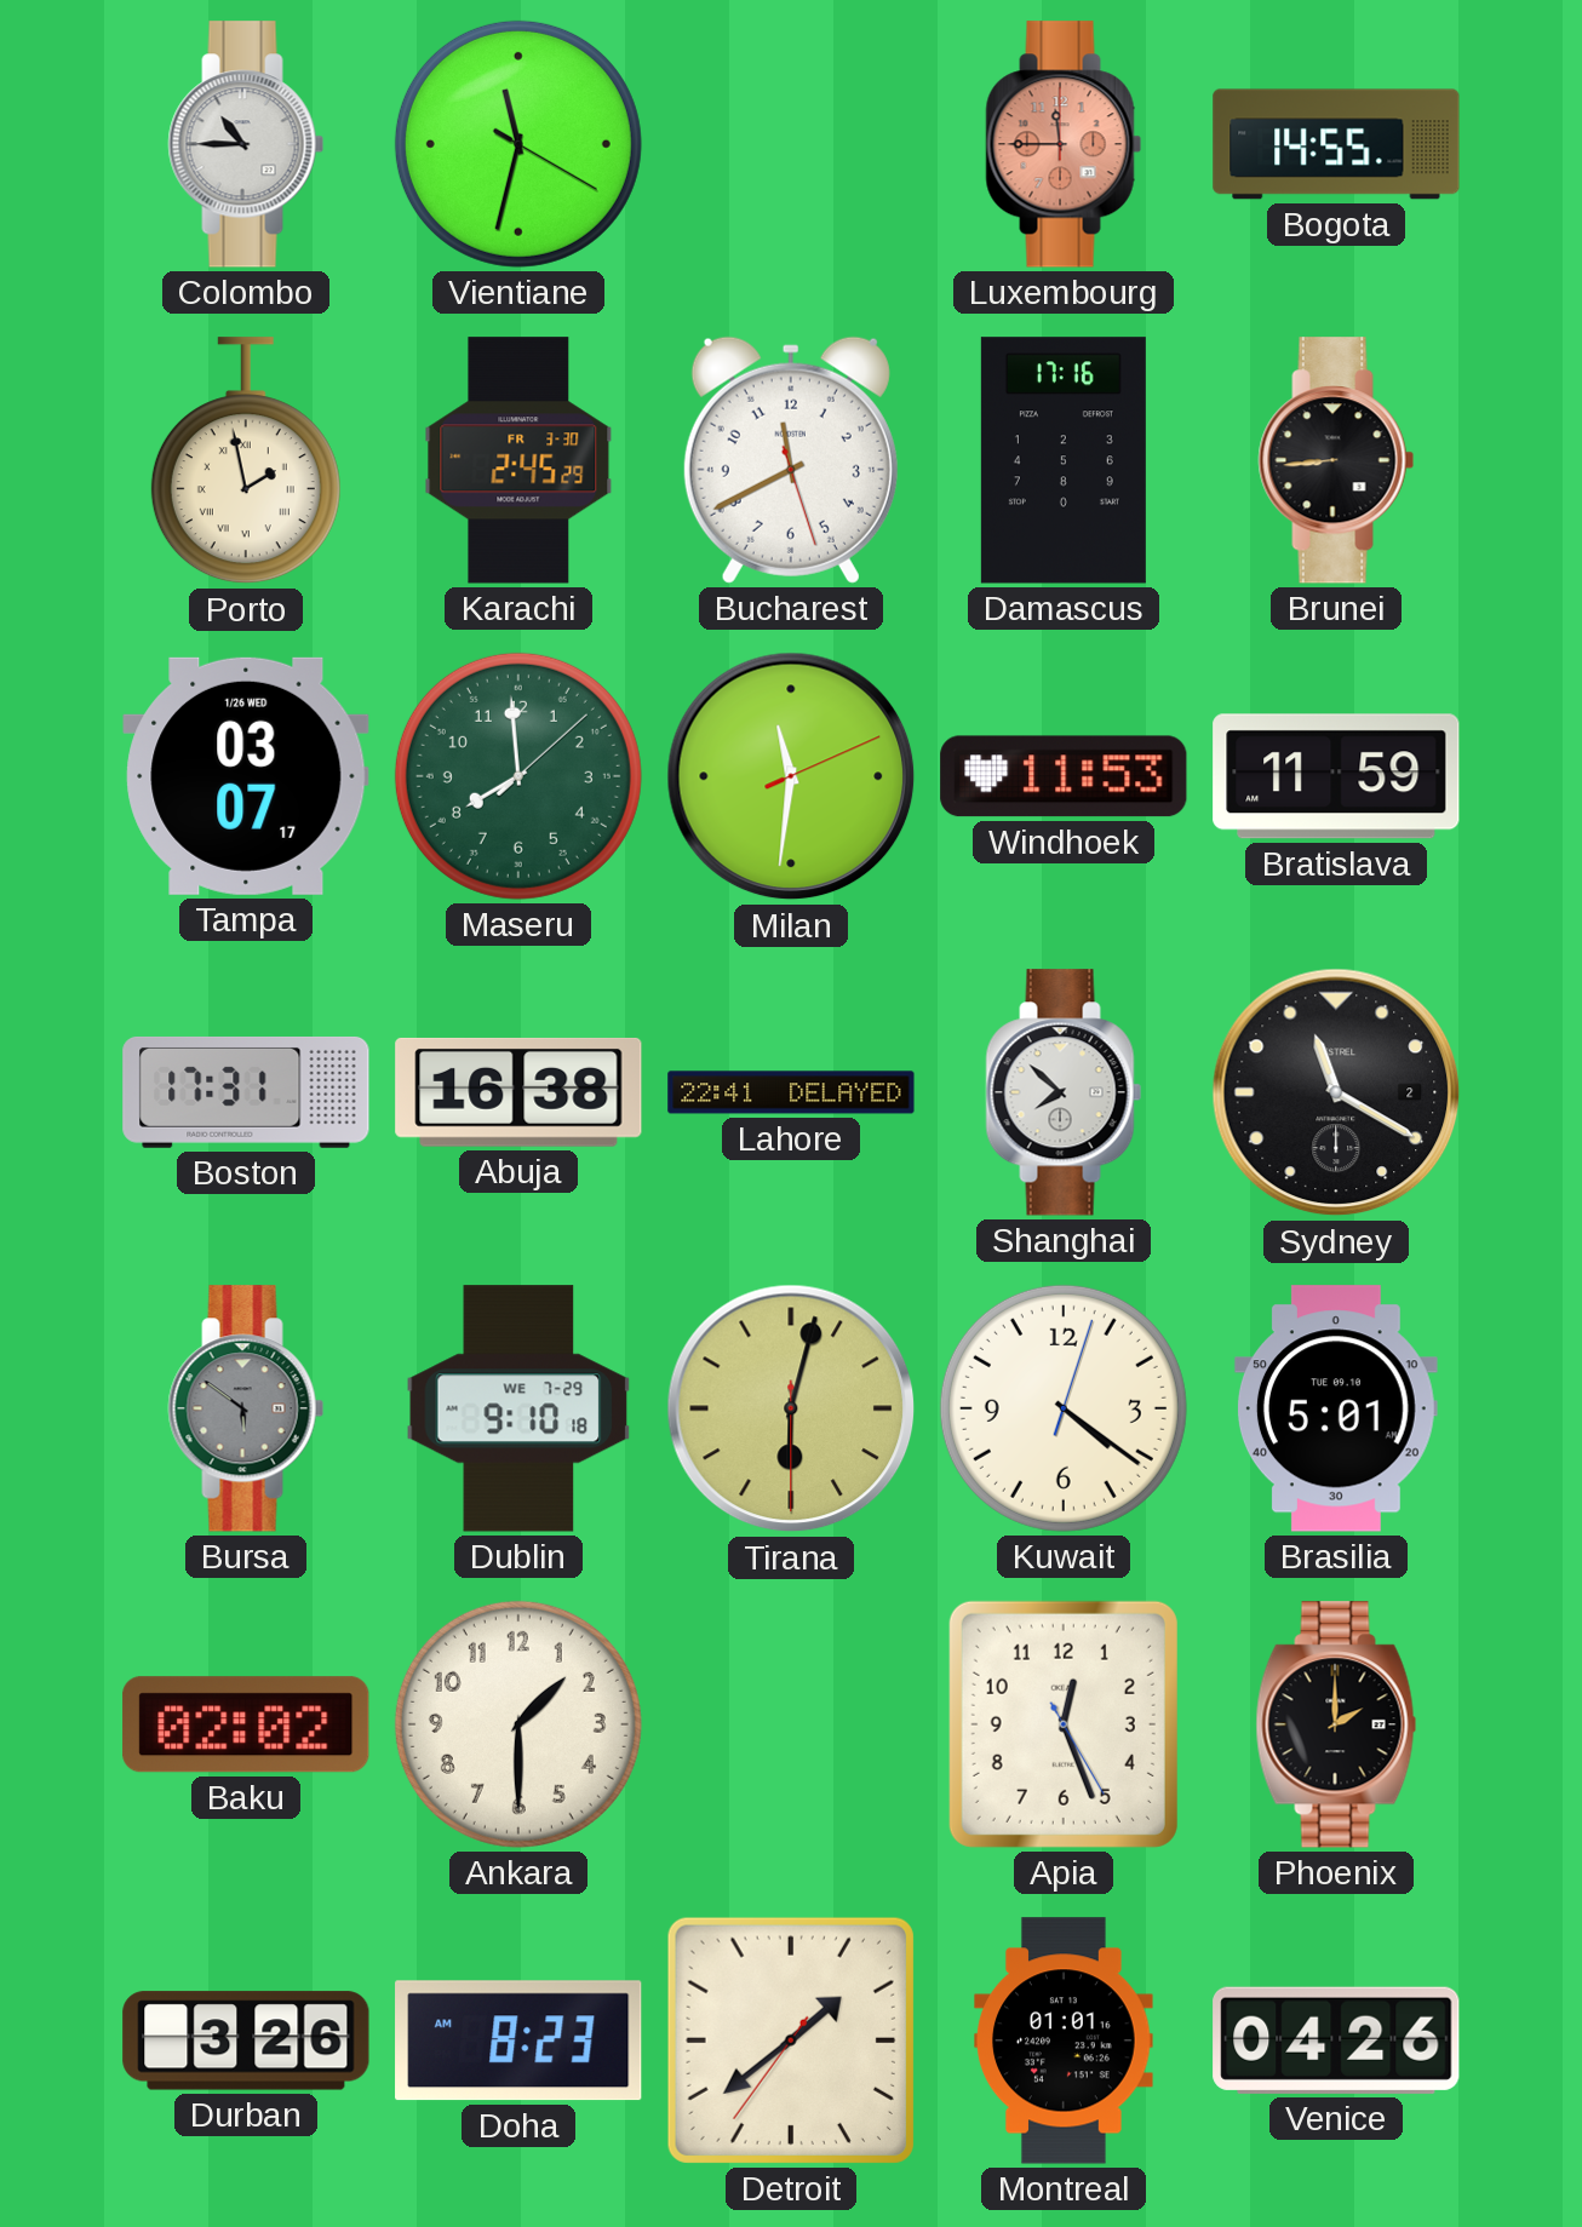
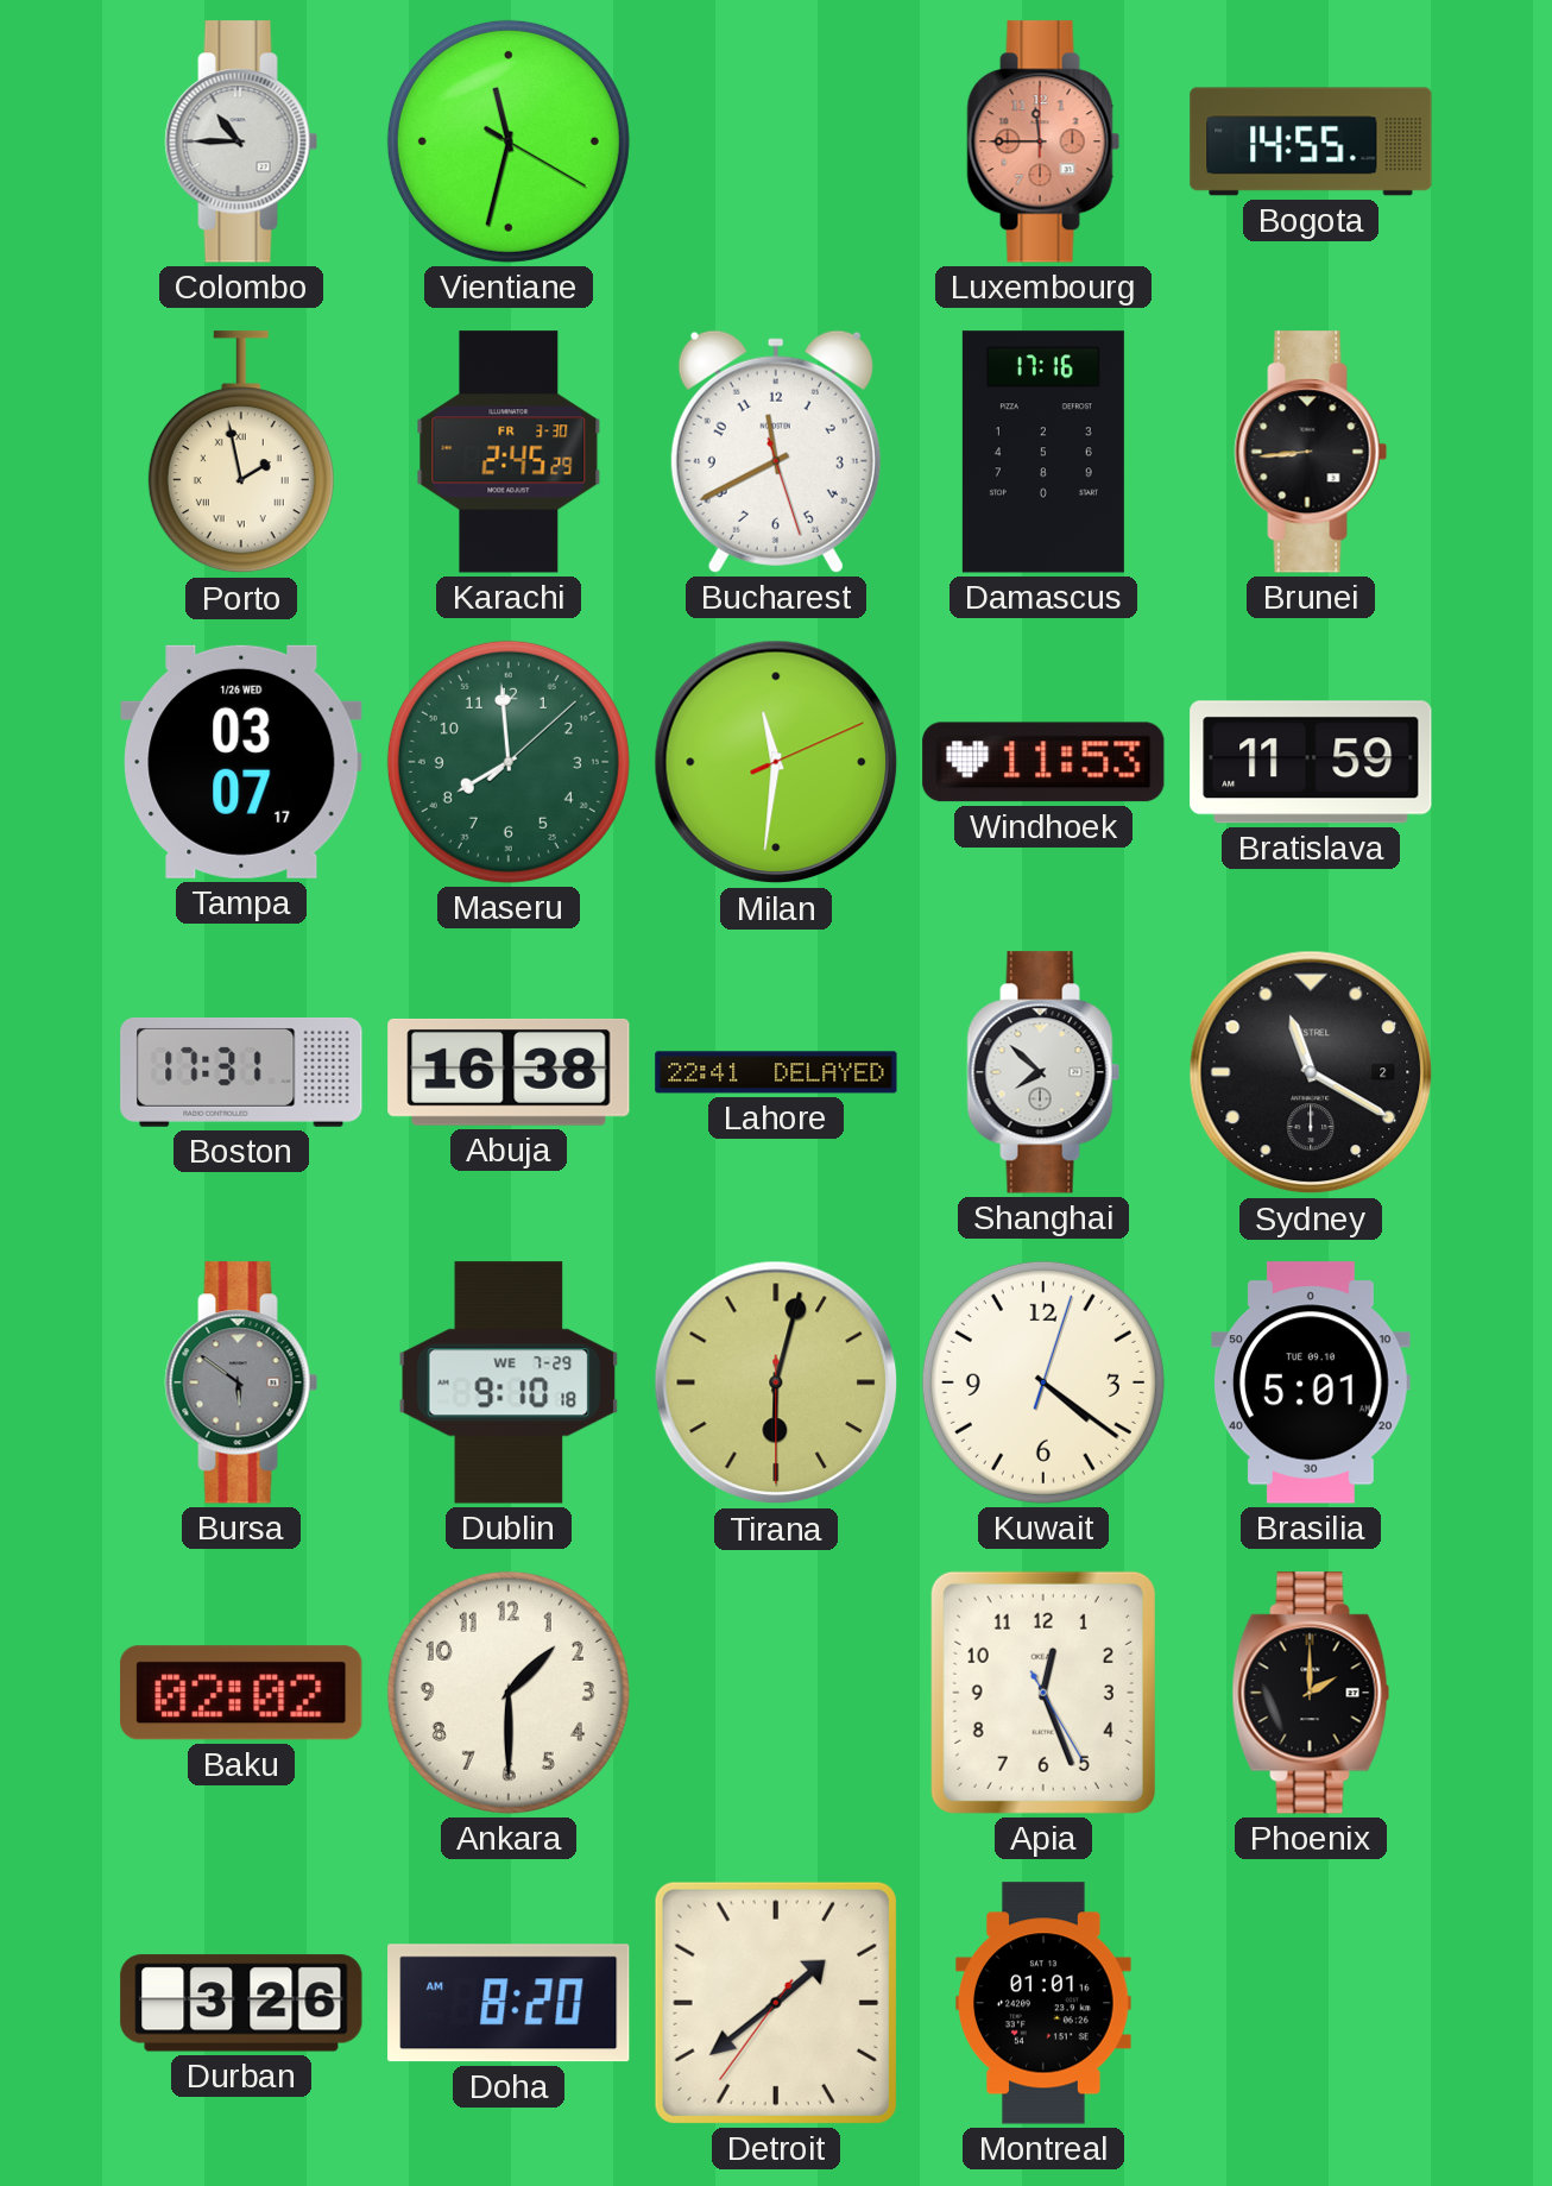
Doha: 8:23 -> 8:20
Venice: 04:26 -> none
